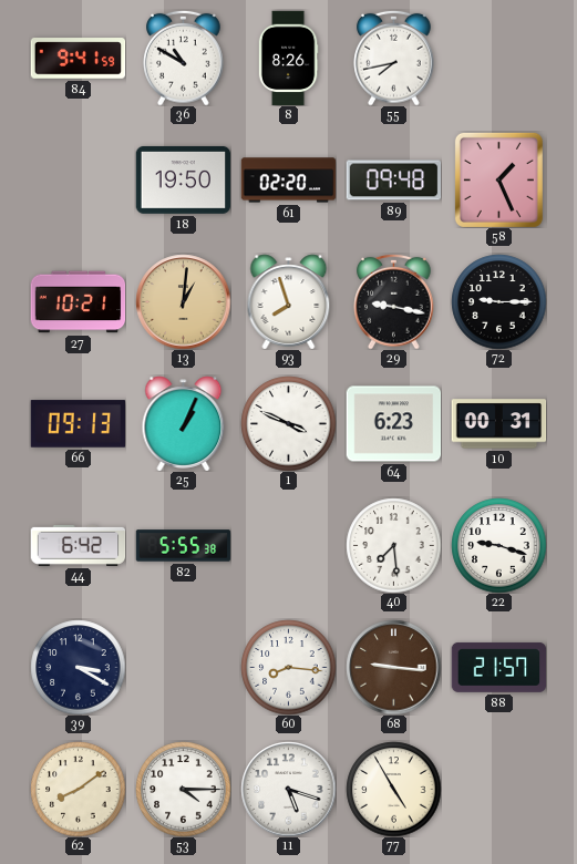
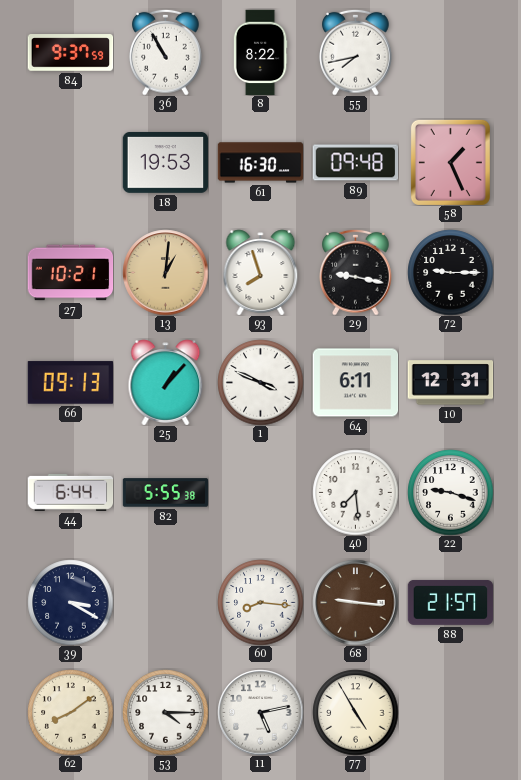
84: 9:41 -> 9:37
36: 10:50 -> 10:55
8: 8:26 -> 8:22
18: 19:50 -> 19:53
61: 02:20 -> 16:30
25: 1:04 -> 1:07
64: 6:23 -> 6:11
10: 00:31 -> 12:31
44: 6:42 -> 6:44
11: 5:18 -> 5:13
